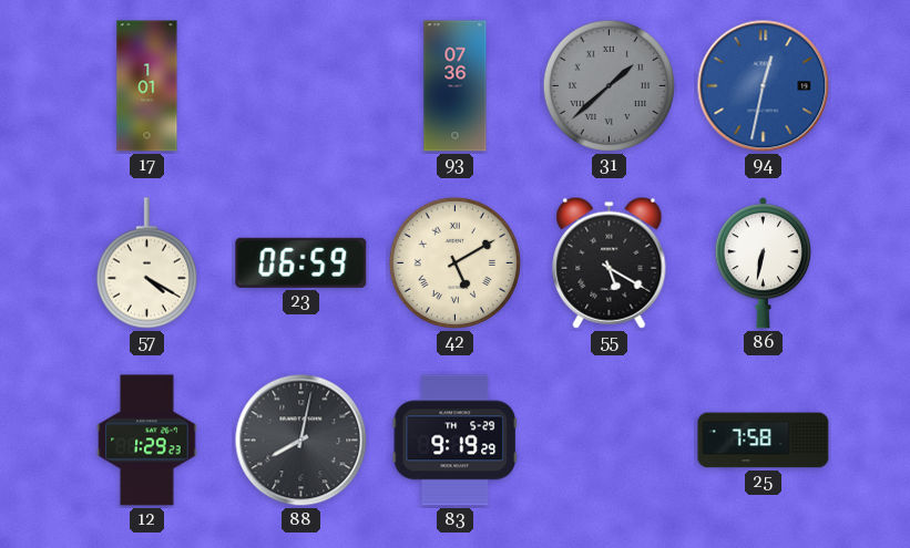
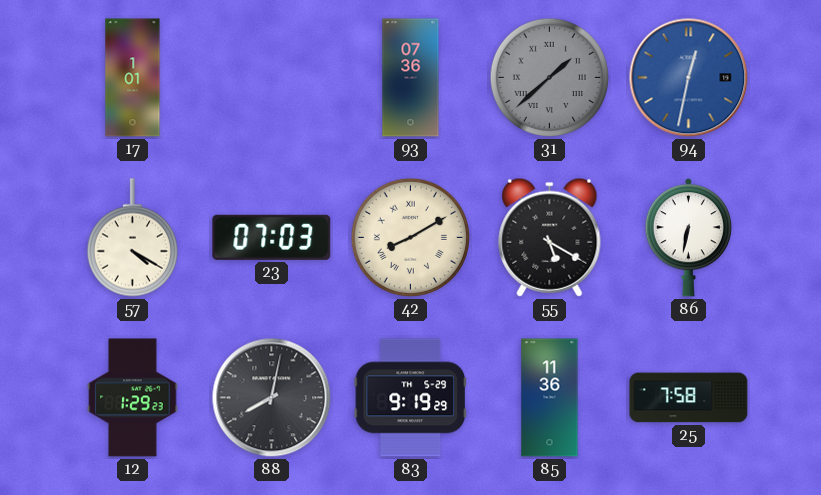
23: 06:59 -> 07:03
42: 5:10 -> 8:10
85: none -> 11:36
